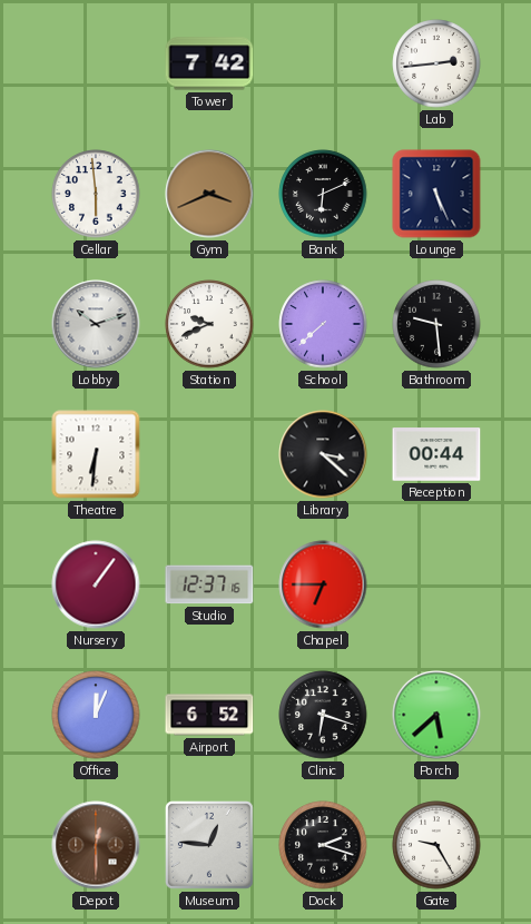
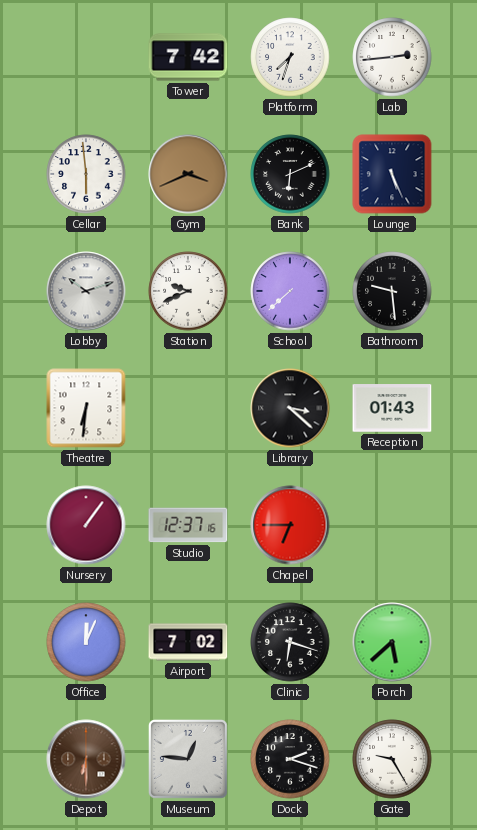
Platform: none -> 7:33
Reception: 00:44 -> 01:43
Airport: 6:52 -> 7:02
Depot: 12:30 -> 6:30
